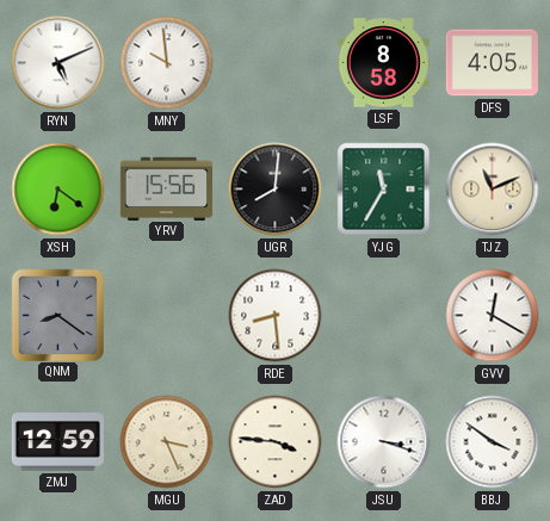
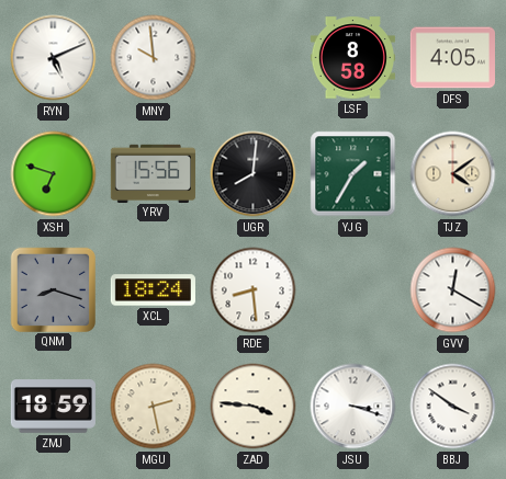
XSH: 6:21 -> 6:48
YJG: 11:35 -> 1:35
TJZ: 11:11 -> 4:09
QNM: 8:21 -> 8:18
XCL: none -> 18:24
ZMJ: 12:59 -> 18:59
MGU: 3:26 -> 2:28
